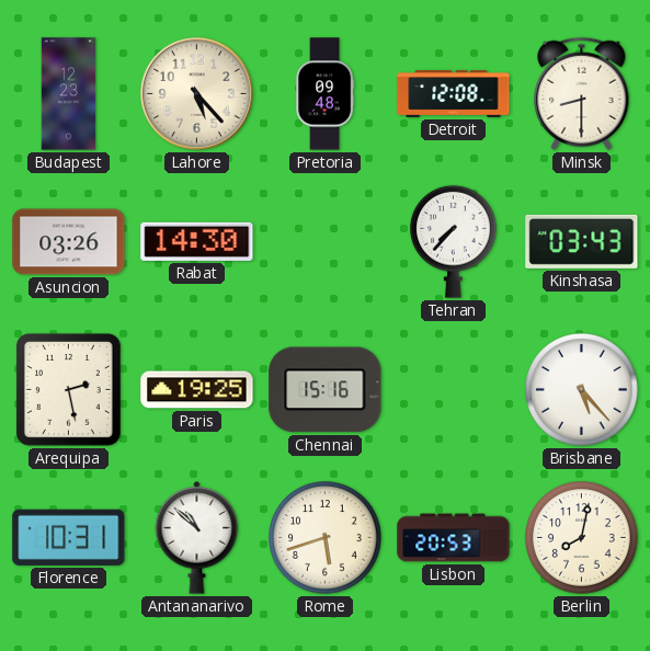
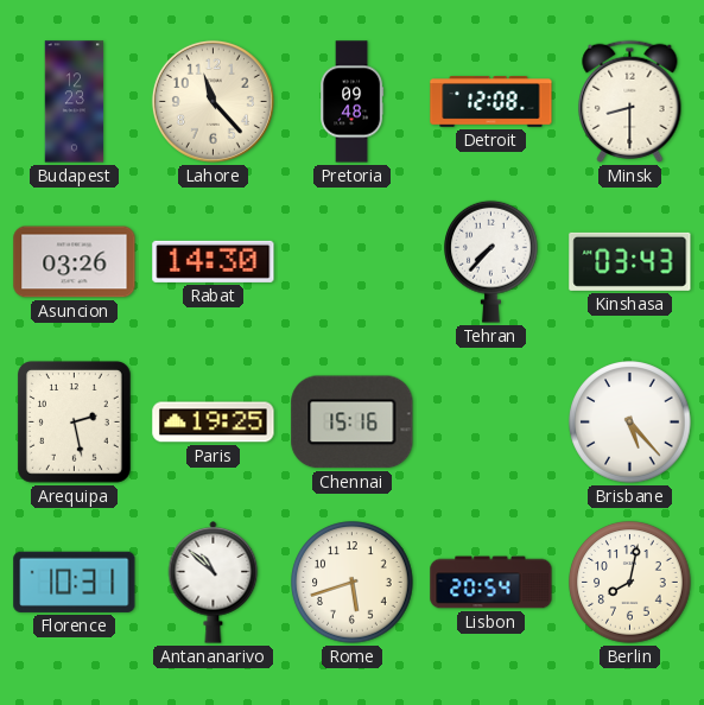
Lahore: 5:23 -> 11:23
Lisbon: 20:53 -> 20:54
